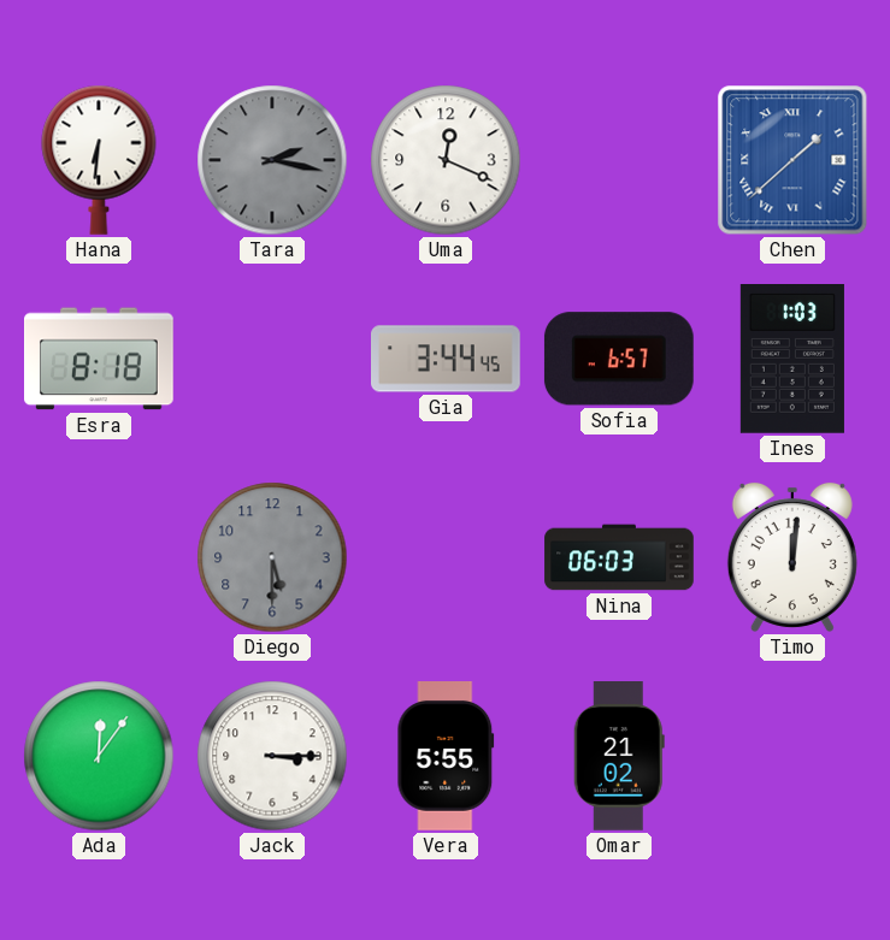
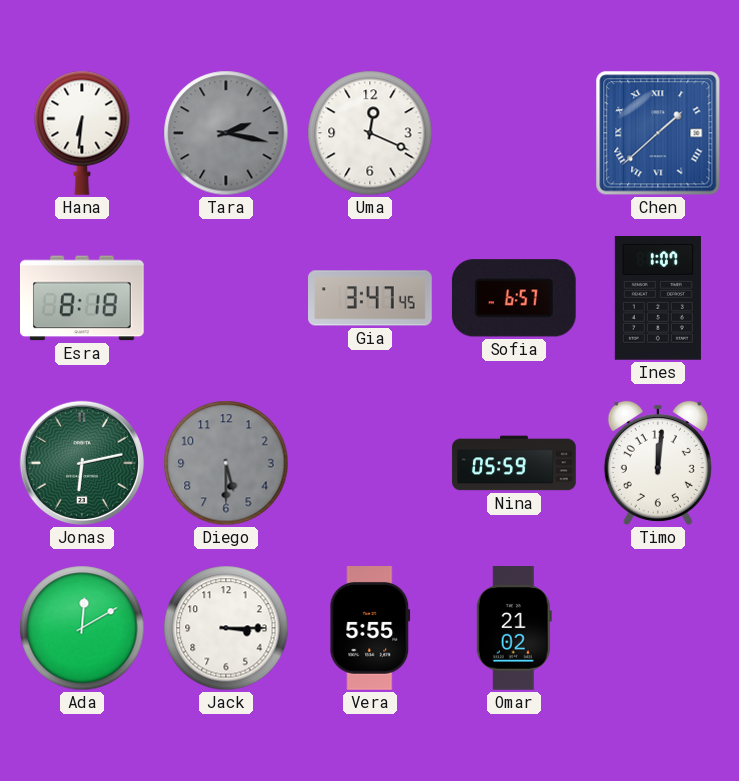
Gia: 3:44 -> 3:47
Ines: 1:03 -> 1:07
Jonas: none -> 6:13
Nina: 06:03 -> 05:59
Ada: 12:06 -> 12:10
